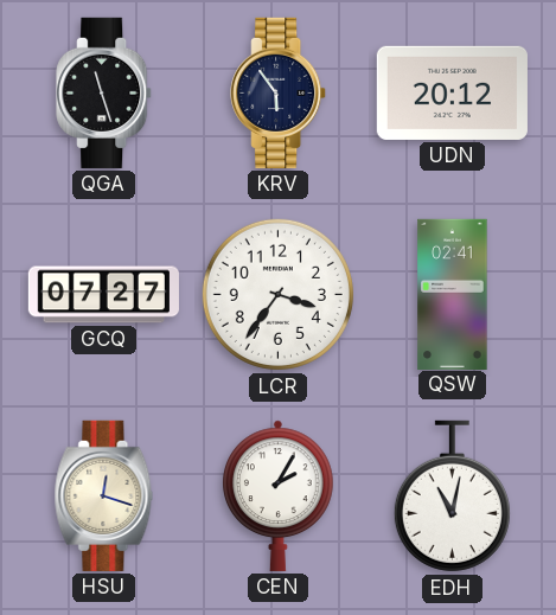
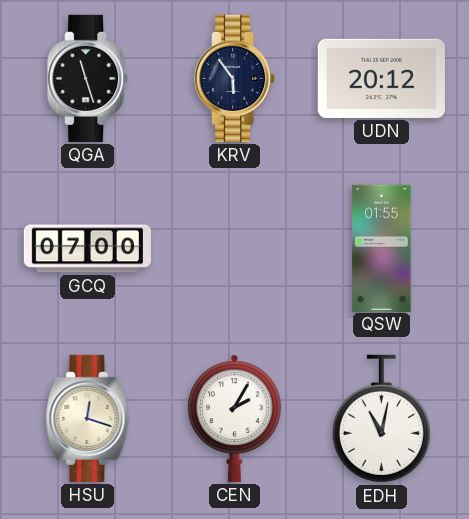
GCQ: 07:27 -> 07:00
LCR: 3:36 -> none
QSW: 02:41 -> 01:55
